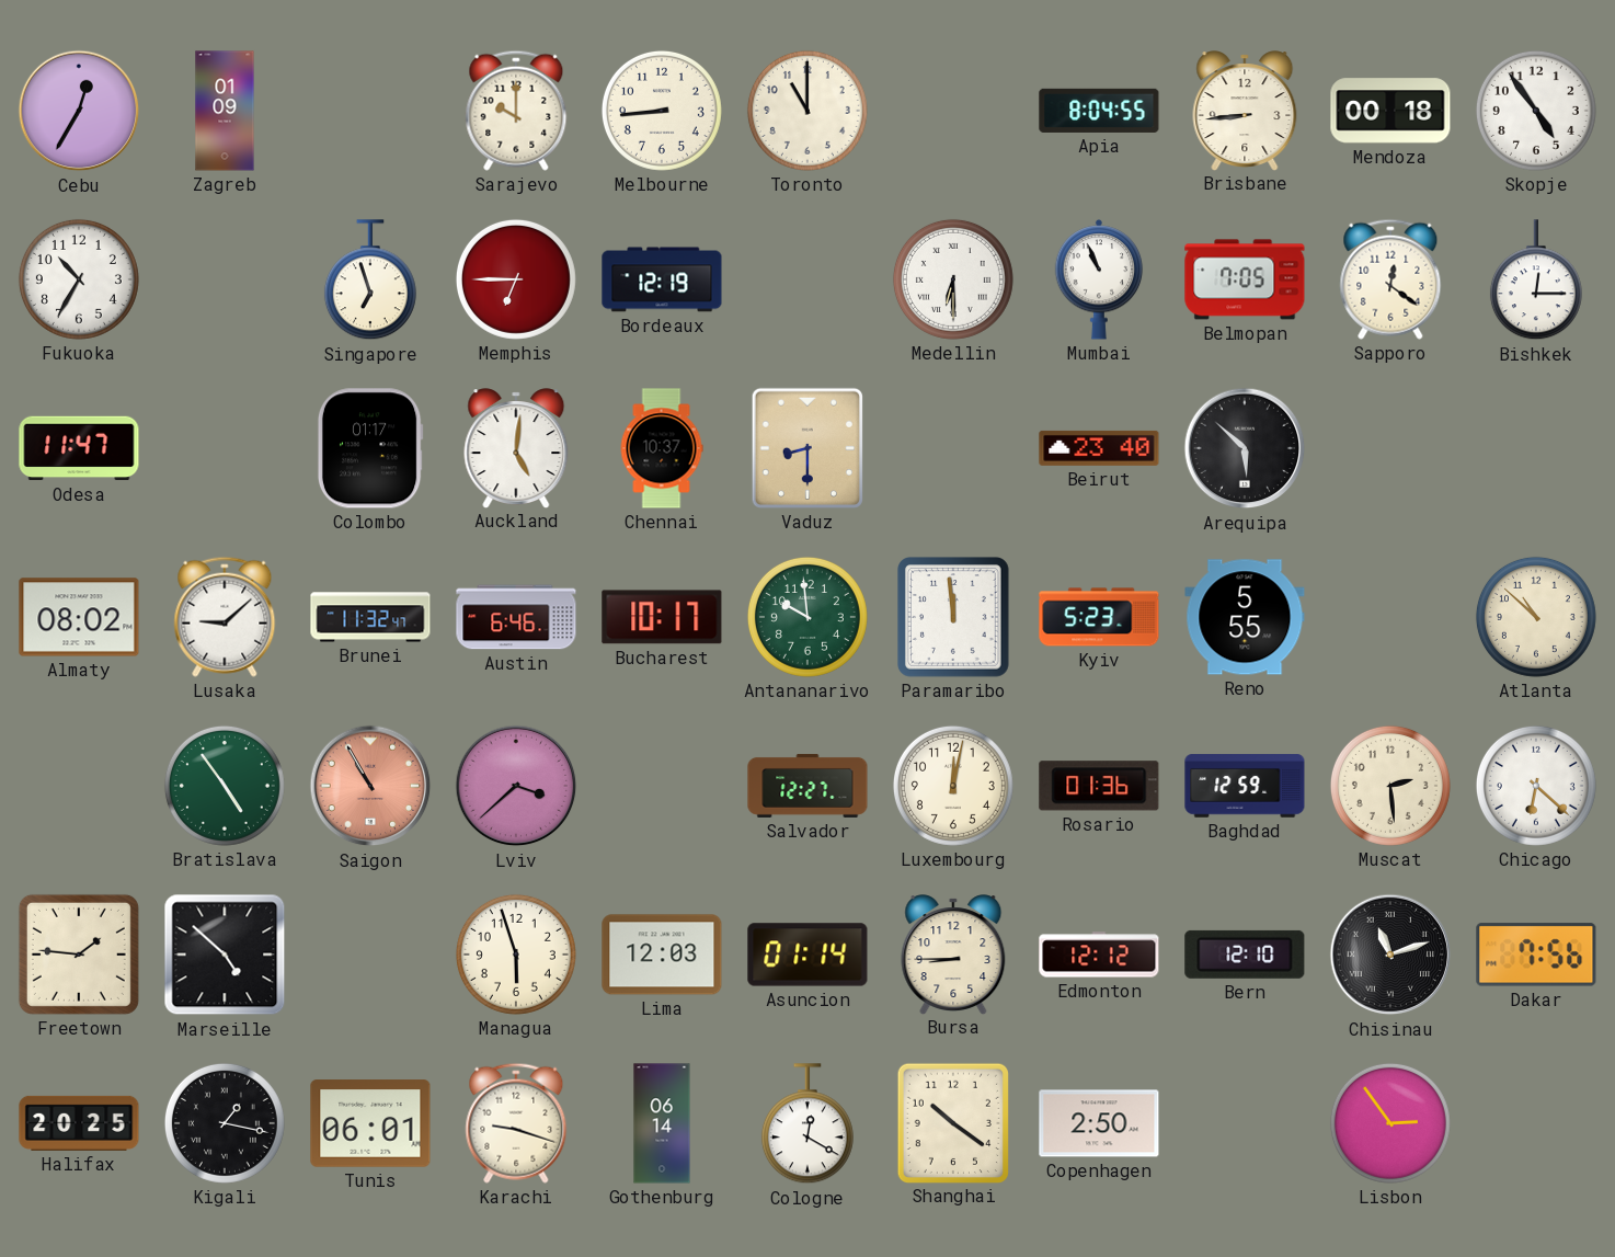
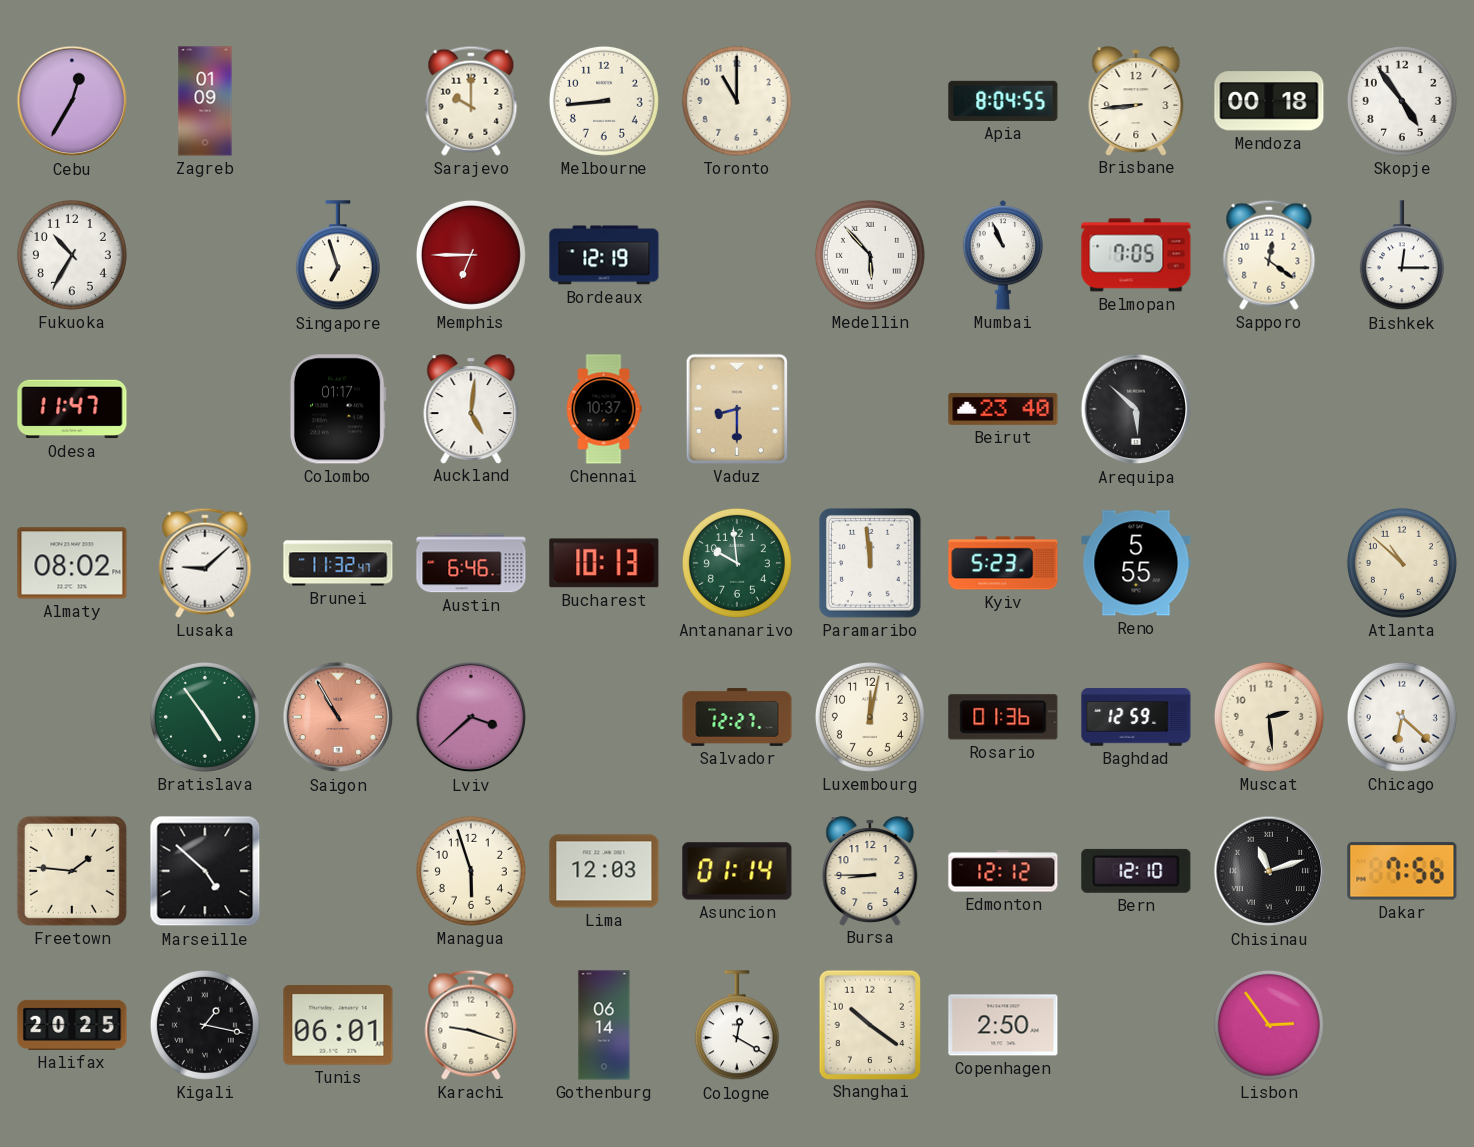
Medellin: 6:30 -> 5:53
Bucharest: 10:17 -> 10:13
